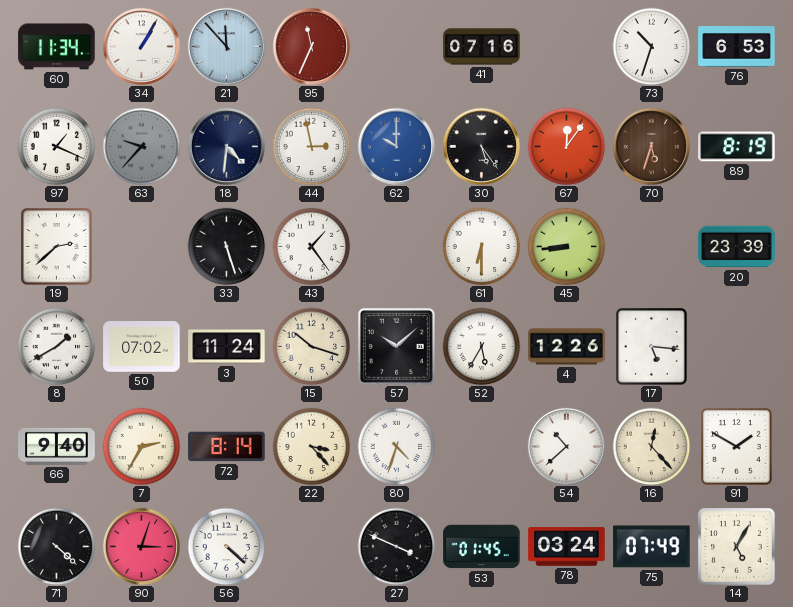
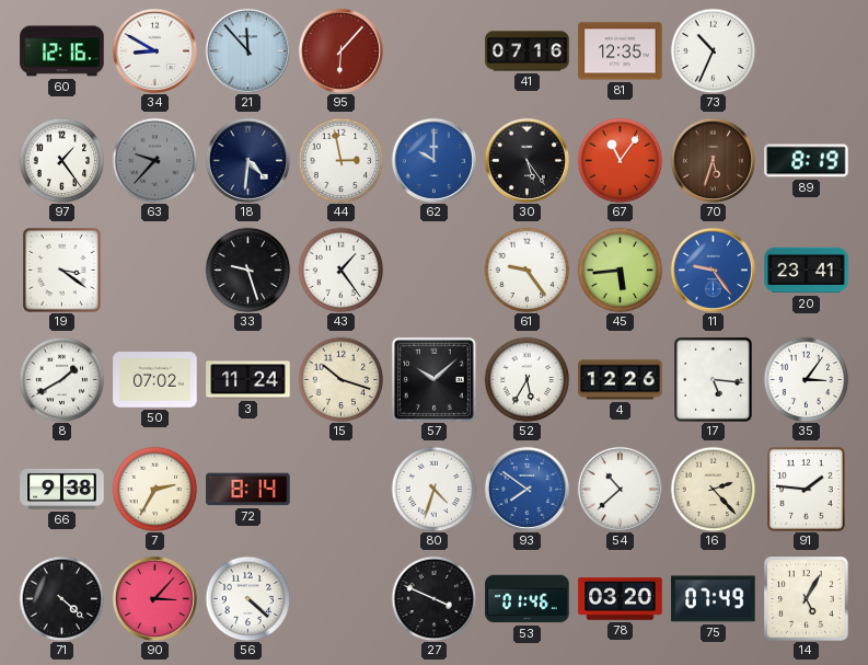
60: 11:34 -> 12:16
34: 1:05 -> 8:50
95: 11:34 -> 6:07
81: none -> 12:35
73: 10:33 -> 10:34
76: 6:53 -> none
97: 1:19 -> 1:24
67: 12:06 -> 11:06
19: 2:38 -> 3:21
33: 5:27 -> 9:27
61: 6:30 -> 9:24
45: 8:44 -> 5:44
11: none -> 9:24
20: 23:39 -> 23:41
35: none -> 3:06
66: 9:40 -> 9:38
22: 3:23 -> none
93: none -> 7:51
16: 12:23 -> 2:23
91: 1:50 -> 1:46
90: 3:03 -> 3:07
53: 01:45 -> 01:46
78: 03:24 -> 03:20
